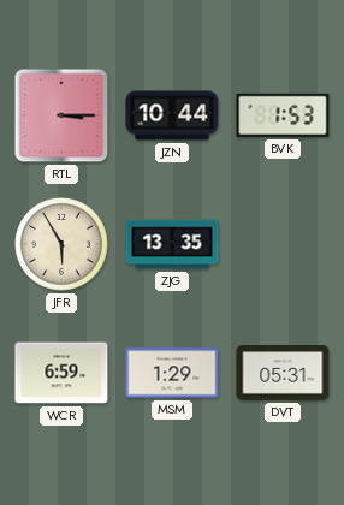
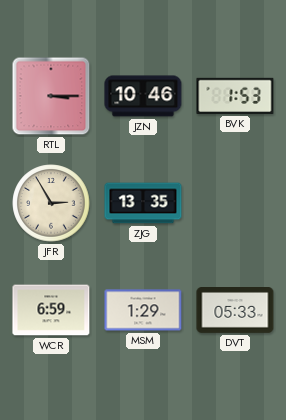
JZN: 10:44 -> 10:46
JFR: 5:55 -> 2:55
DVT: 05:31 -> 05:33
